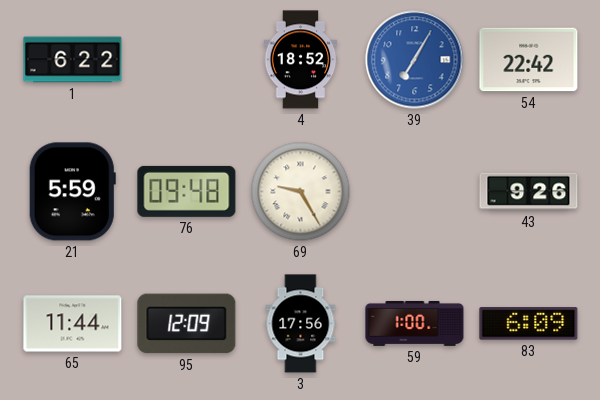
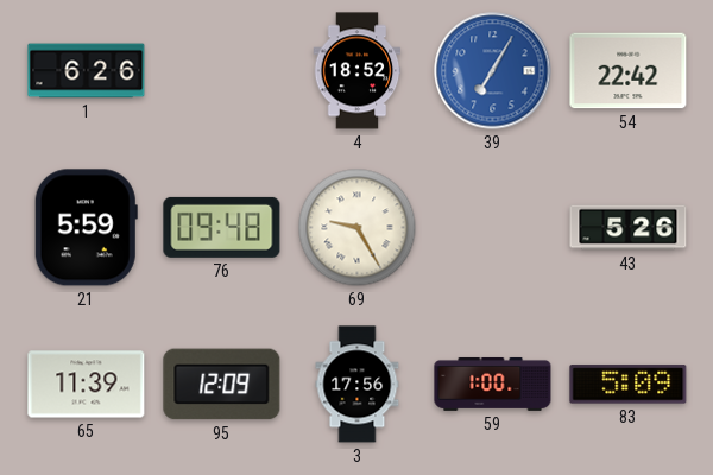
1: 6:22 -> 6:26
43: 9:26 -> 5:26
65: 11:44 -> 11:39
83: 6:09 -> 5:09
